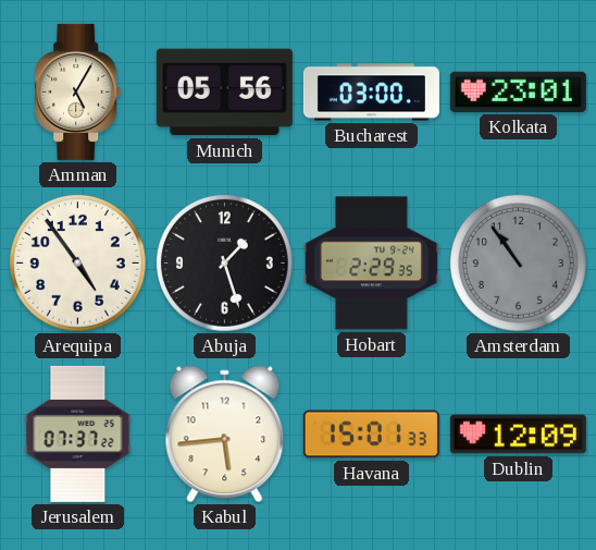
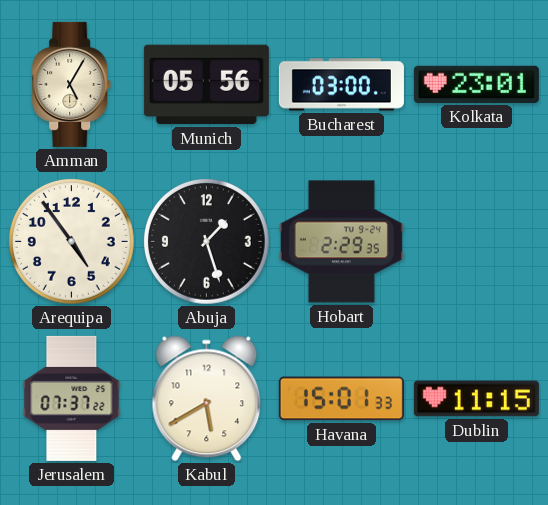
Amsterdam: 10:54 -> none
Kabul: 5:44 -> 5:40
Dublin: 12:09 -> 11:15
